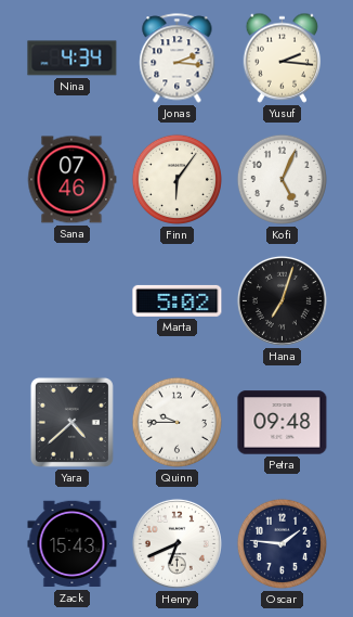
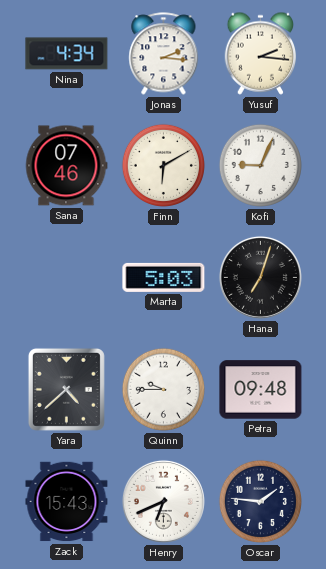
Finn: 6:06 -> 6:10
Kofi: 5:04 -> 9:04
Marta: 5:02 -> 5:03
